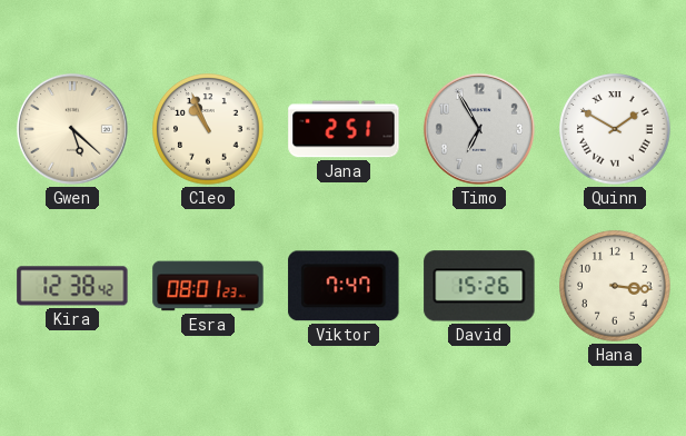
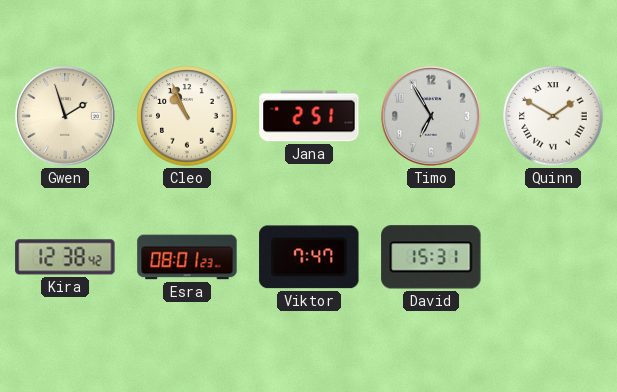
Gwen: 5:22 -> 1:57
David: 15:26 -> 15:31
Hana: 3:16 -> none
